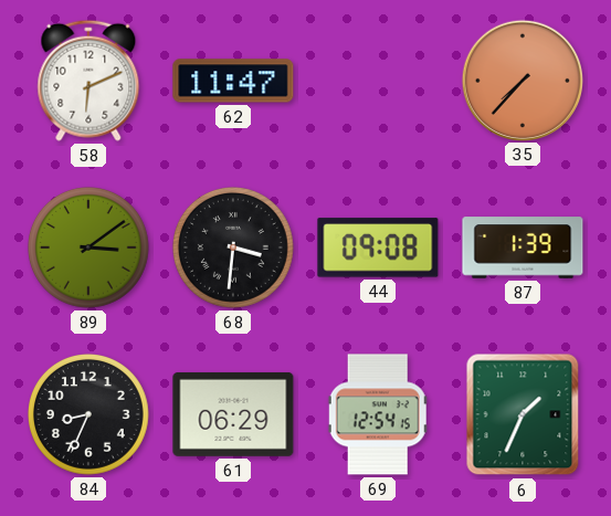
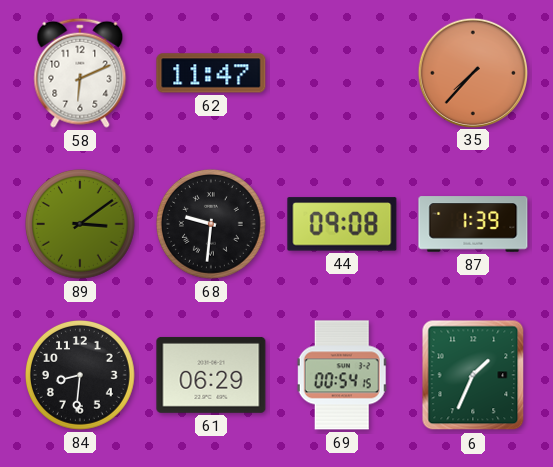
68: 3:31 -> 9:31
84: 8:34 -> 8:31
69: 12:54 -> 00:54
